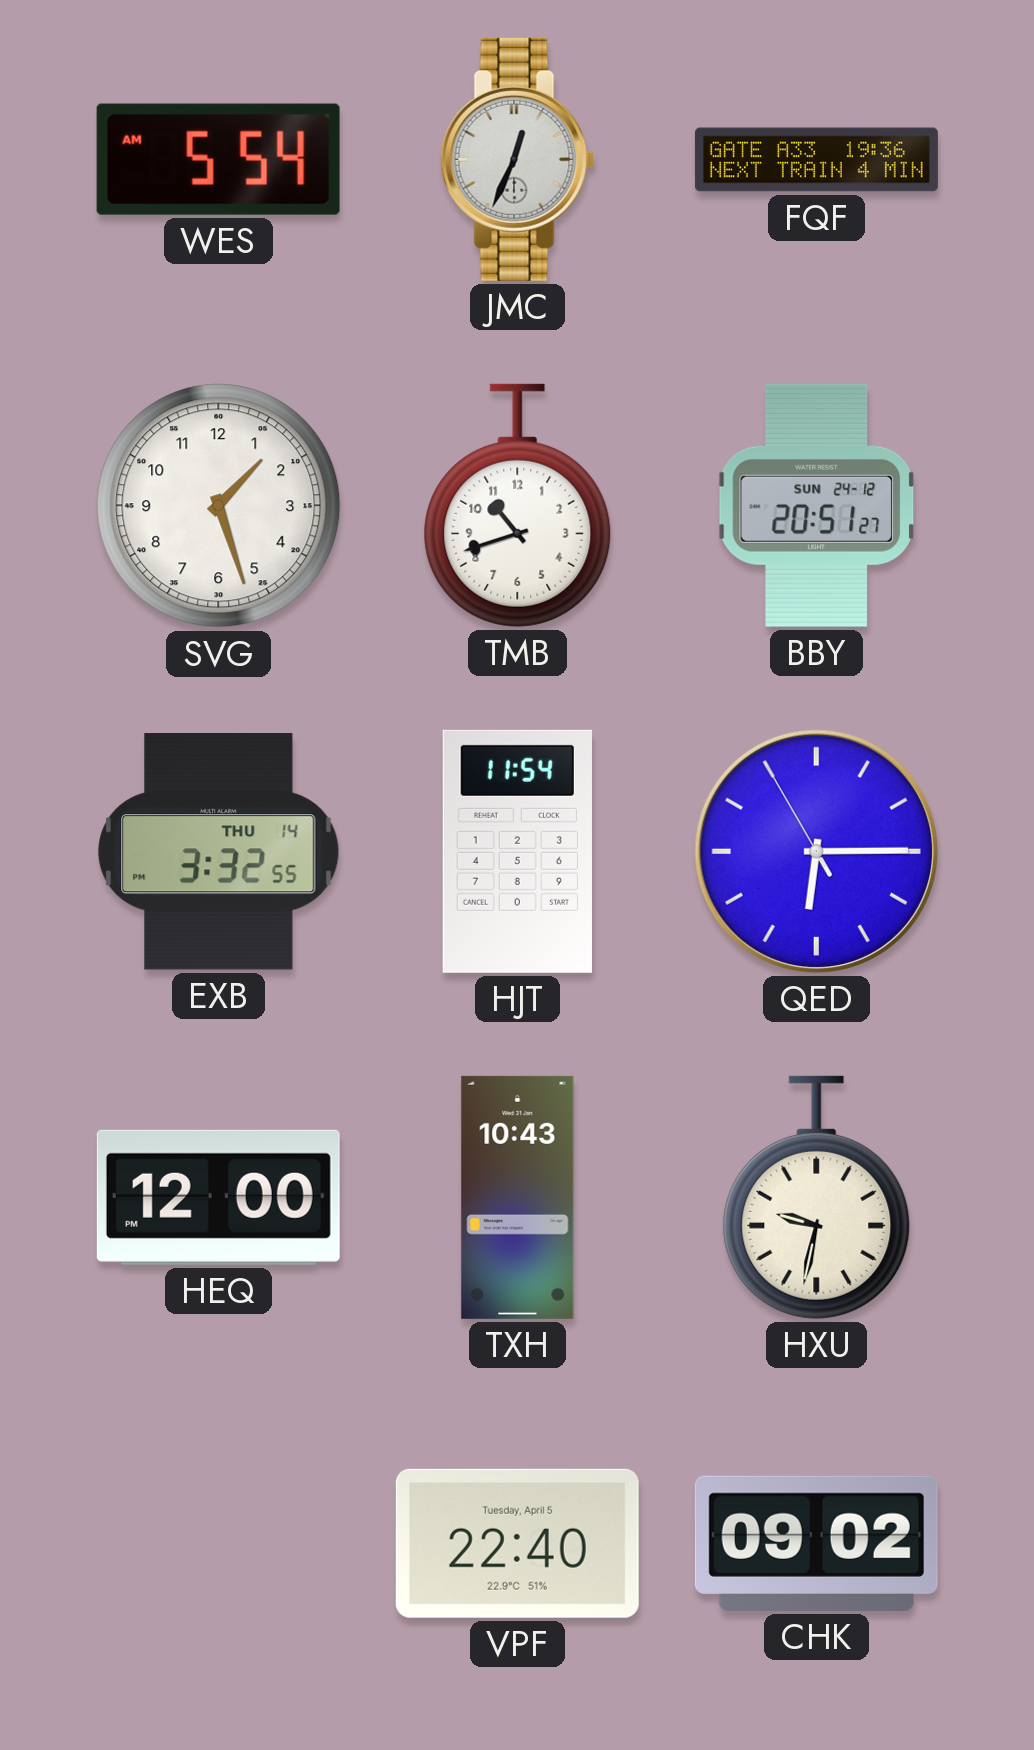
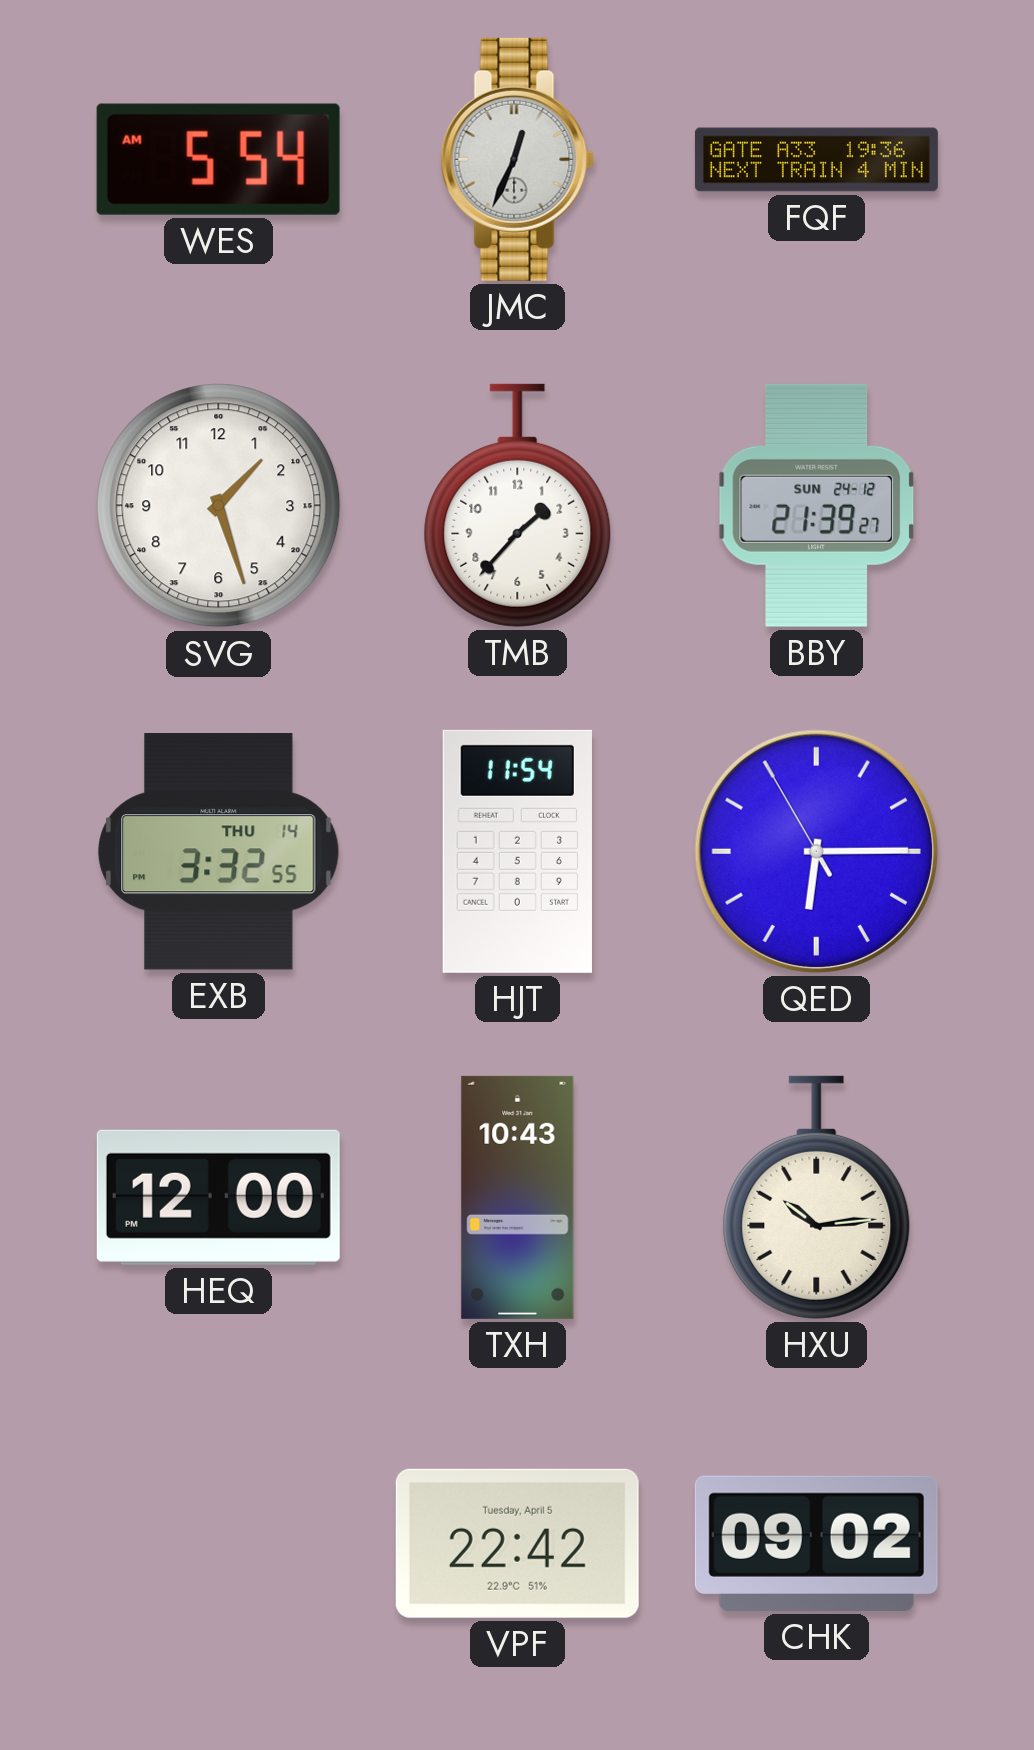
TMB: 10:42 -> 1:37
BBY: 20:51 -> 21:39
HXU: 9:32 -> 10:14
VPF: 22:40 -> 22:42
